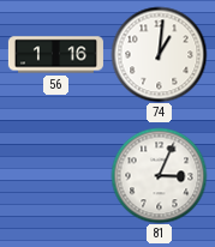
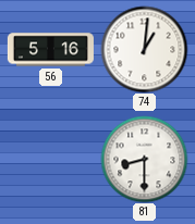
56: 1:16 -> 5:16
81: 3:04 -> 8:30
